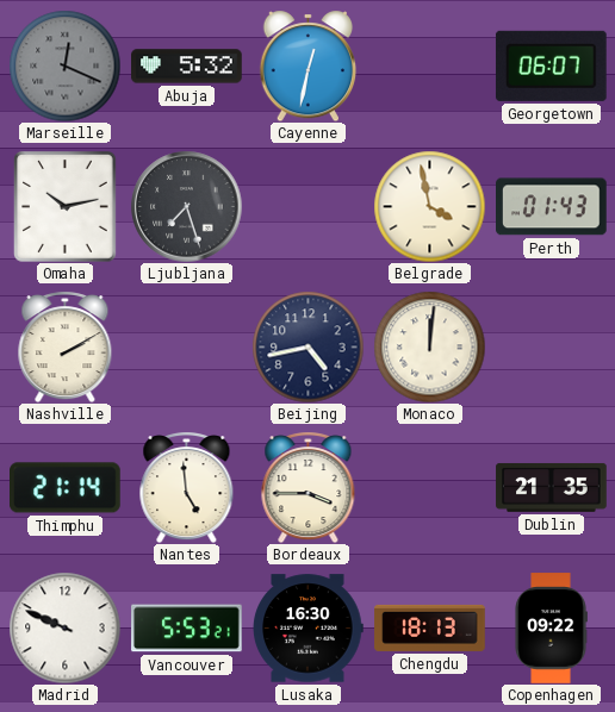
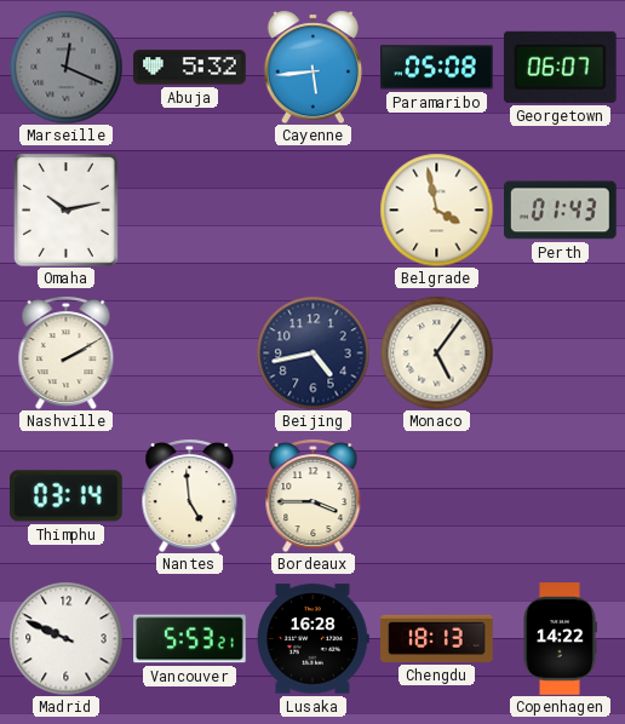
Cayenne: 12:32 -> 5:44
Paramaribo: none -> 05:08
Ljubljana: 7:27 -> none
Monaco: 12:01 -> 5:06
Thimphu: 21:14 -> 03:14
Dublin: 21:35 -> none
Lusaka: 16:30 -> 16:28
Copenhagen: 09:22 -> 14:22
